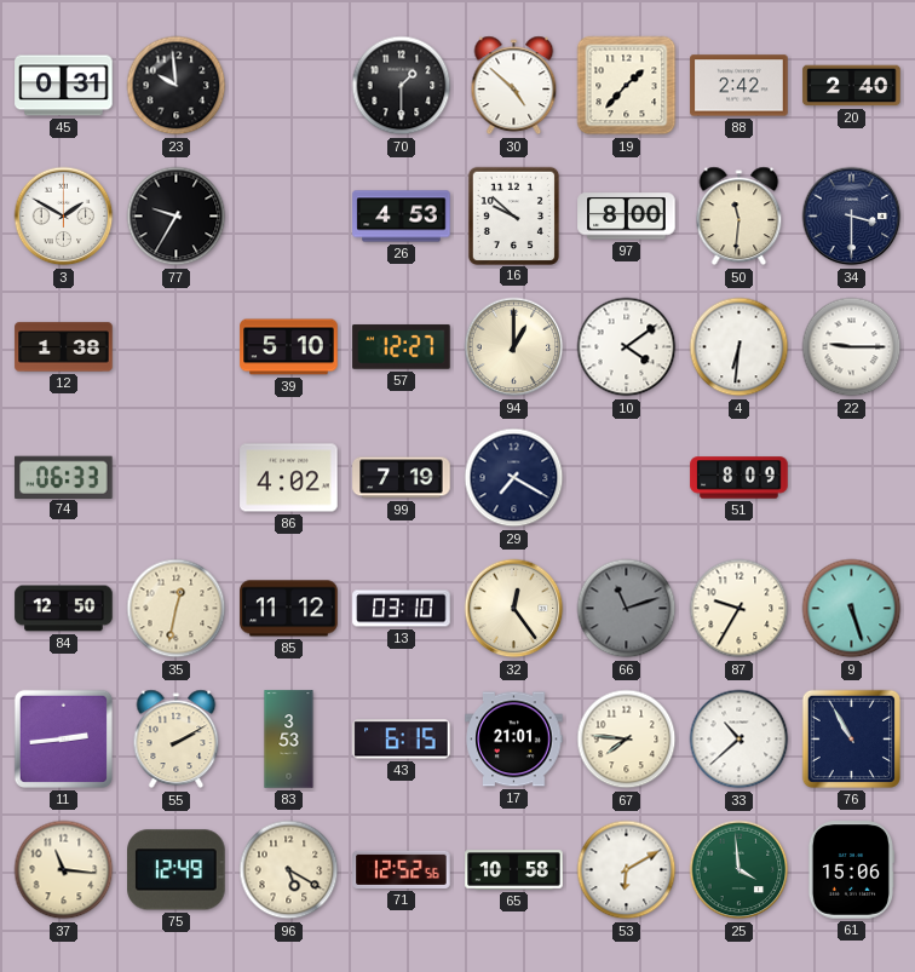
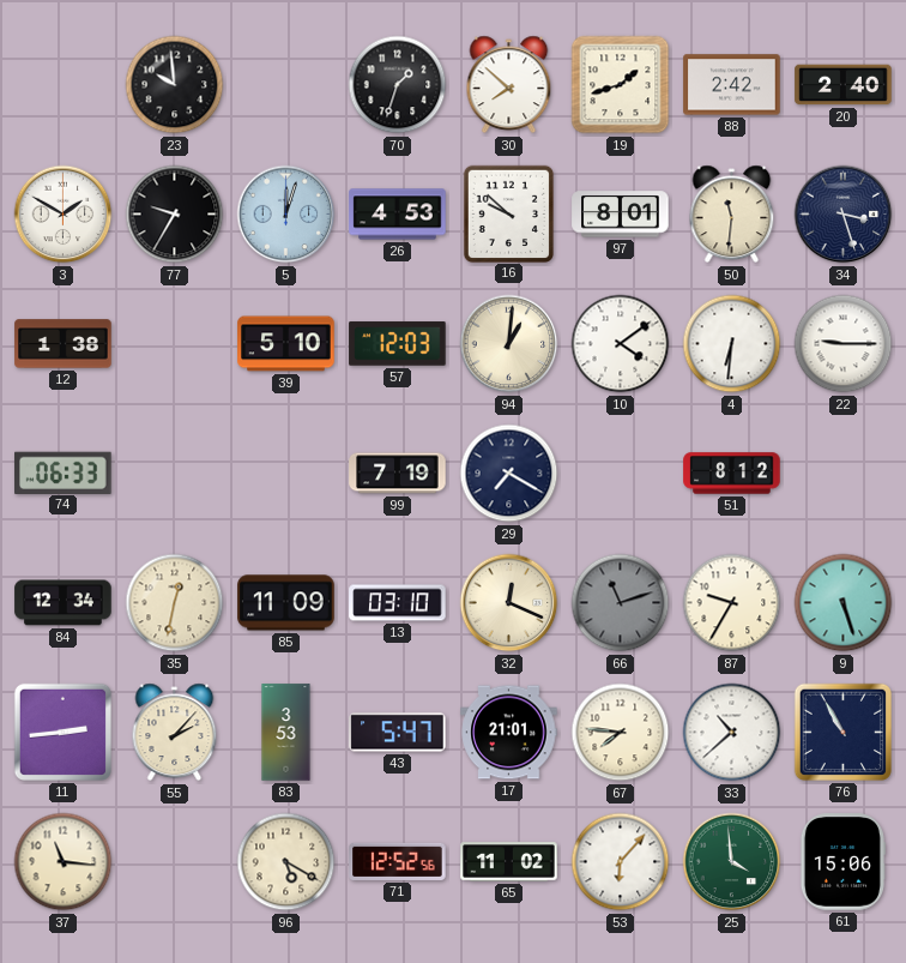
45: 0:31 -> none
70: 1:30 -> 1:33
30: 4:52 -> 7:52
19: 1:37 -> 1:42
5: none -> 12:03
97: 8:00 -> 8:01
34: 3:30 -> 3:27
57: 12:27 -> 12:03
94: 1:00 -> 1:01
86: 4:02 -> none
51: 8:09 -> 8:12
84: 12:50 -> 12:34
85: 11:12 -> 11:09
32: 12:24 -> 12:19
55: 2:10 -> 2:07
43: 6:15 -> 5:47
75: 12:49 -> none
65: 10:58 -> 11:02
53: 6:10 -> 6:07
